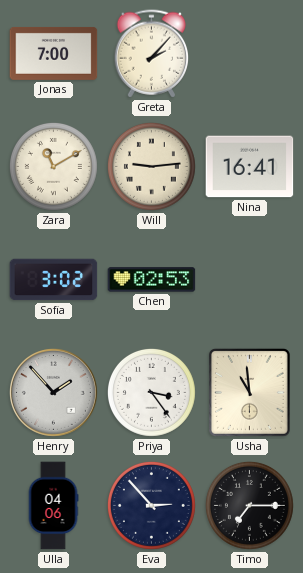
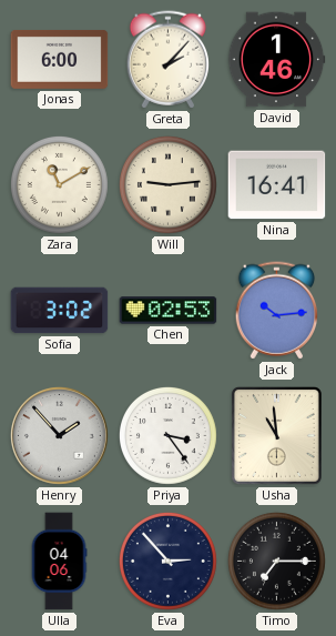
Jonas: 7:00 -> 6:00
David: none -> 1:46
Jack: none -> 10:14
